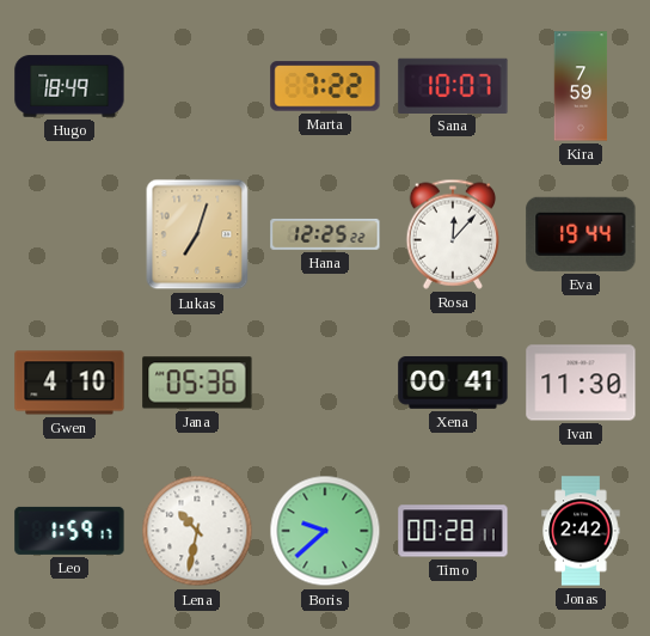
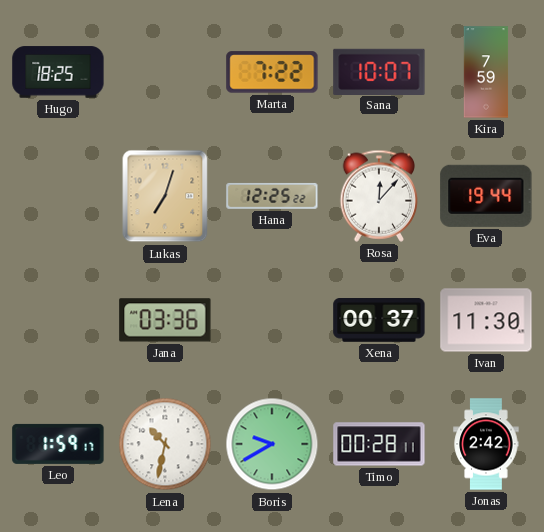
Hugo: 18:49 -> 18:25
Gwen: 4:10 -> none
Jana: 05:36 -> 03:36
Xena: 00:41 -> 00:37
Boris: 9:38 -> 9:40
